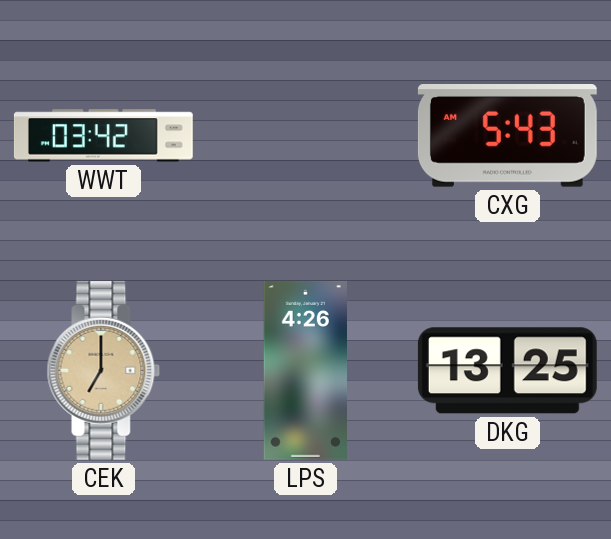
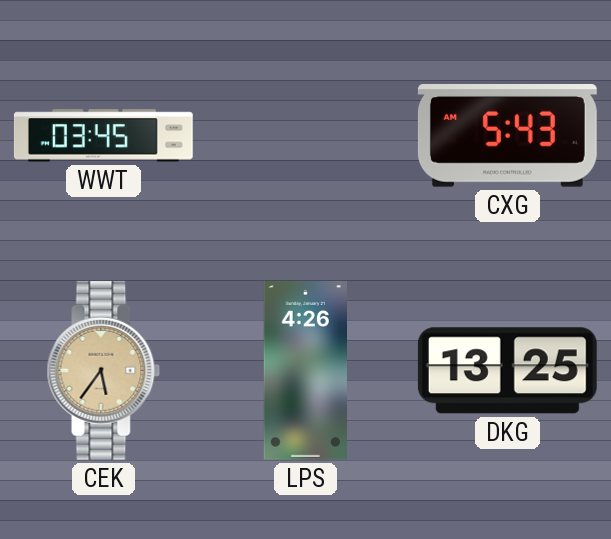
WWT: 03:42 -> 03:45
CEK: 7:00 -> 5:36
